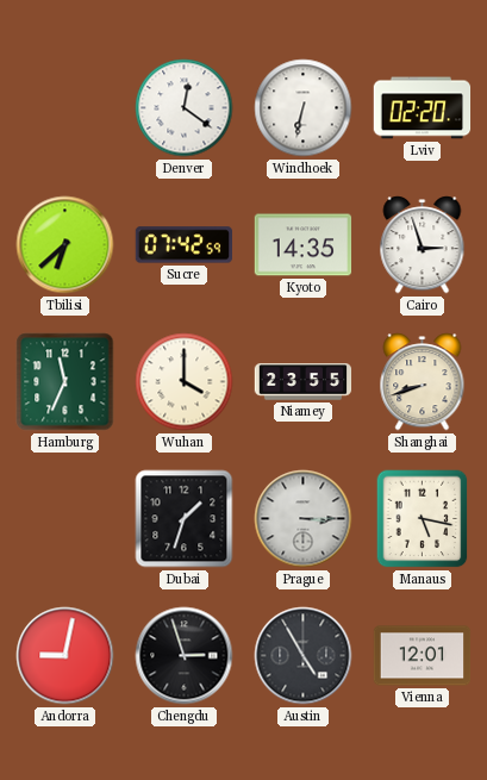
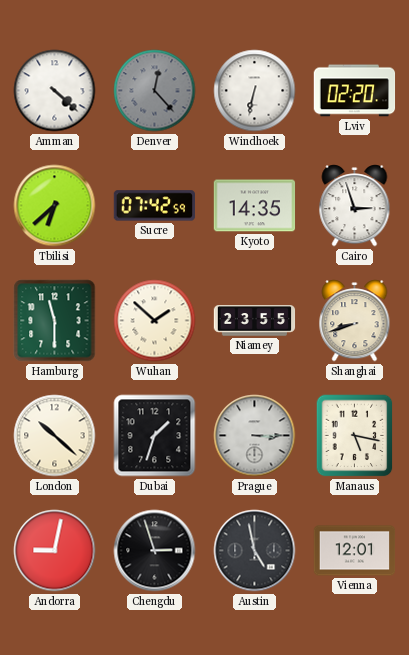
Amman: none -> 4:22
Denver: 12:21 -> 12:23
Denver dial: white -> grey
Hamburg: 11:34 -> 11:30
Wuhan: 4:00 -> 1:52
London: none -> 10:22
Austin: 4:55 -> 4:58
